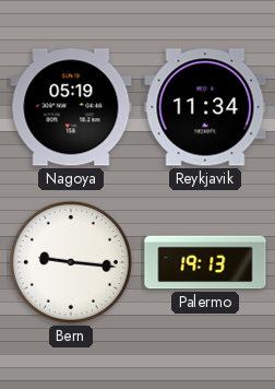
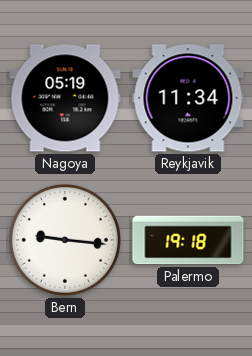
Palermo: 19:13 -> 19:18
